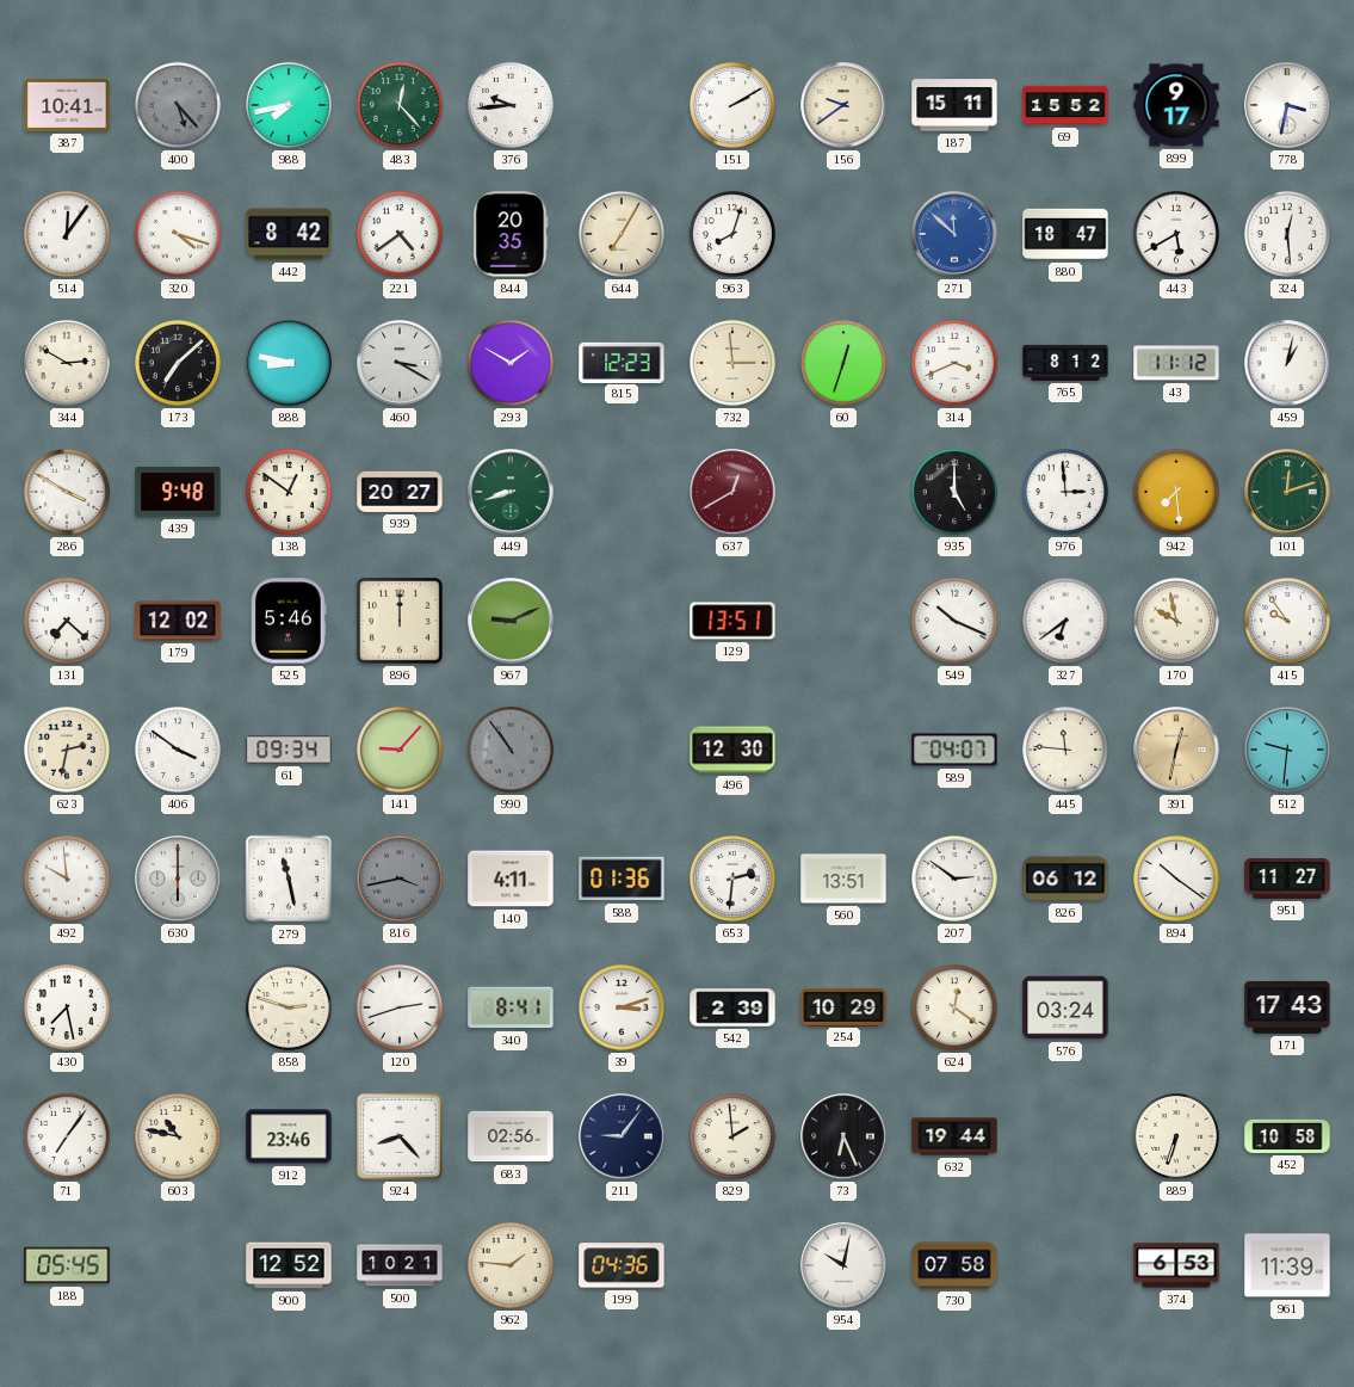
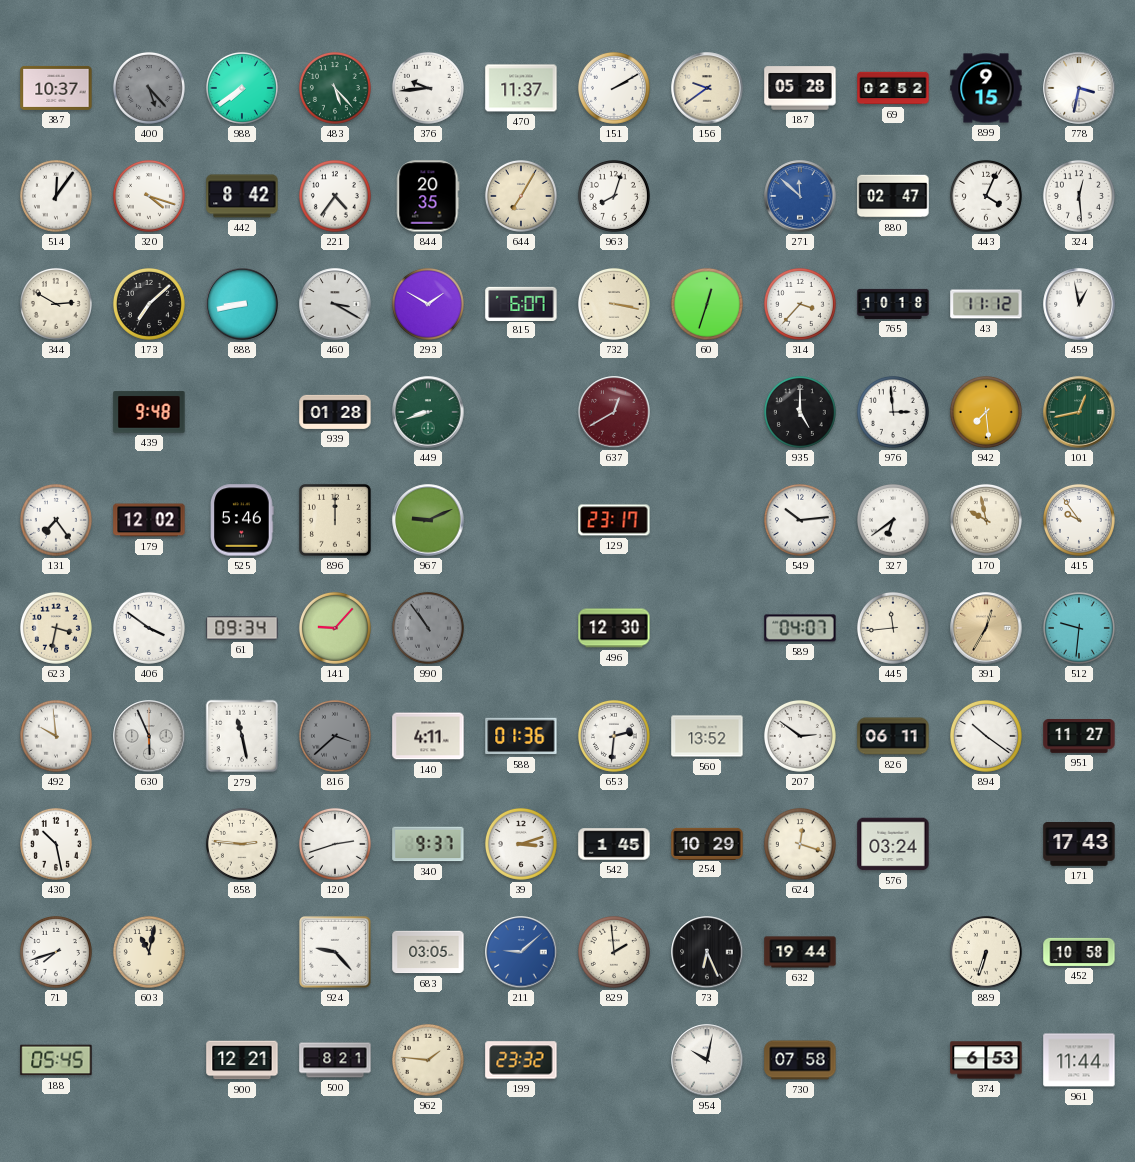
387: 10:41 -> 10:37
988: 7:43 -> 7:39
483: 12:23 -> 5:23
470: none -> 11:37
187: 15:11 -> 05:28
69: 15:52 -> 02:52
899: 9:17 -> 9:15
221: 4:39 -> 4:36
880: 18:47 -> 02:47
443: 5:40 -> 4:04
888: 8:47 -> 8:43
815: 12:23 -> 6:07
732: 2:59 -> 3:17
314: 3:41 -> 3:37
765: 8:12 -> 10:18
459: 1:02 -> 12:58
286: 3:50 -> none
138: 12:51 -> none
939: 20:27 -> 01:28
101: 12:12 -> 12:43
131: 7:22 -> 7:24
129: 13:51 -> 23:17
549: 10:19 -> 10:14
623: 2:32 -> 3:32
445: 11:46 -> 11:44
391: 12:32 -> 12:35
630: 6:00 -> 5:56
816: 3:43 -> 3:38
560: 13:51 -> 13:52
826: 06:12 -> 06:11
430: 7:28 -> 10:28
858: 2:48 -> 2:46
340: 8:41 -> 9:37
542: 2:39 -> 1:45
624: 12:21 -> 12:18
71: 7:06 -> 7:42
603: 10:47 -> 11:02
912: 23:46 -> none
924: 8:23 -> 9:23
683: 02:56 -> 03:05
211: 9:06 -> 9:08
211 dial: navy -> blue
900: 12:52 -> 12:21
500: 10:21 -> 8:21
199: 04:36 -> 23:32
961: 11:39 -> 11:44
